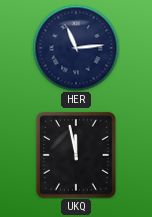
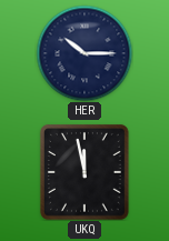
HER: 11:14 -> 10:15
